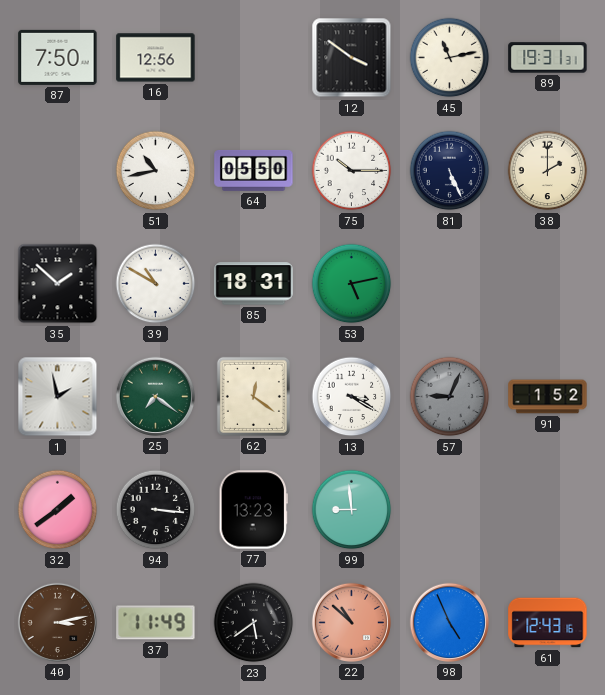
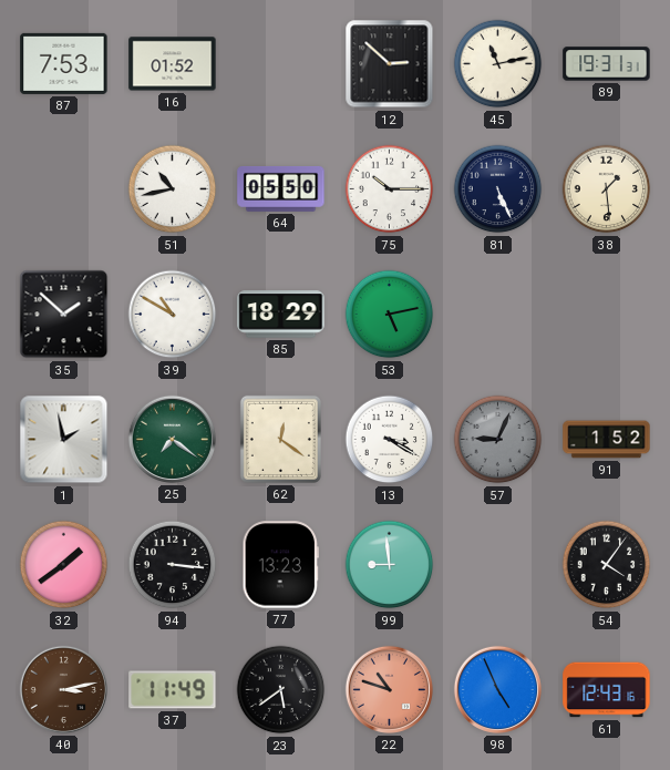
87: 7:50 -> 7:53
16: 12:56 -> 01:52
12: 3:51 -> 2:52
38: 2:00 -> 1:29
85: 18:31 -> 18:29
54: none -> 4:06
22: 10:52 -> 10:48
